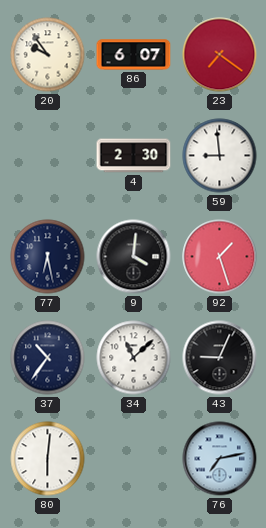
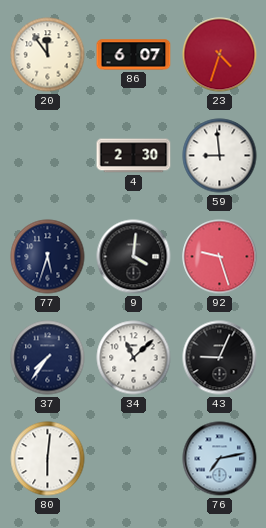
20: 9:54 -> 11:54
23: 7:21 -> 4:33
77: 6:28 -> 5:33
92: 1:27 -> 9:27
37: 10:36 -> 7:36
